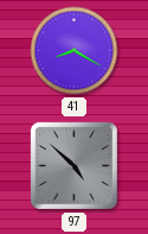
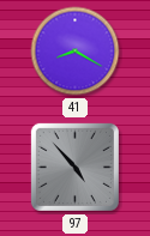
97: 4:52 -> 4:53
